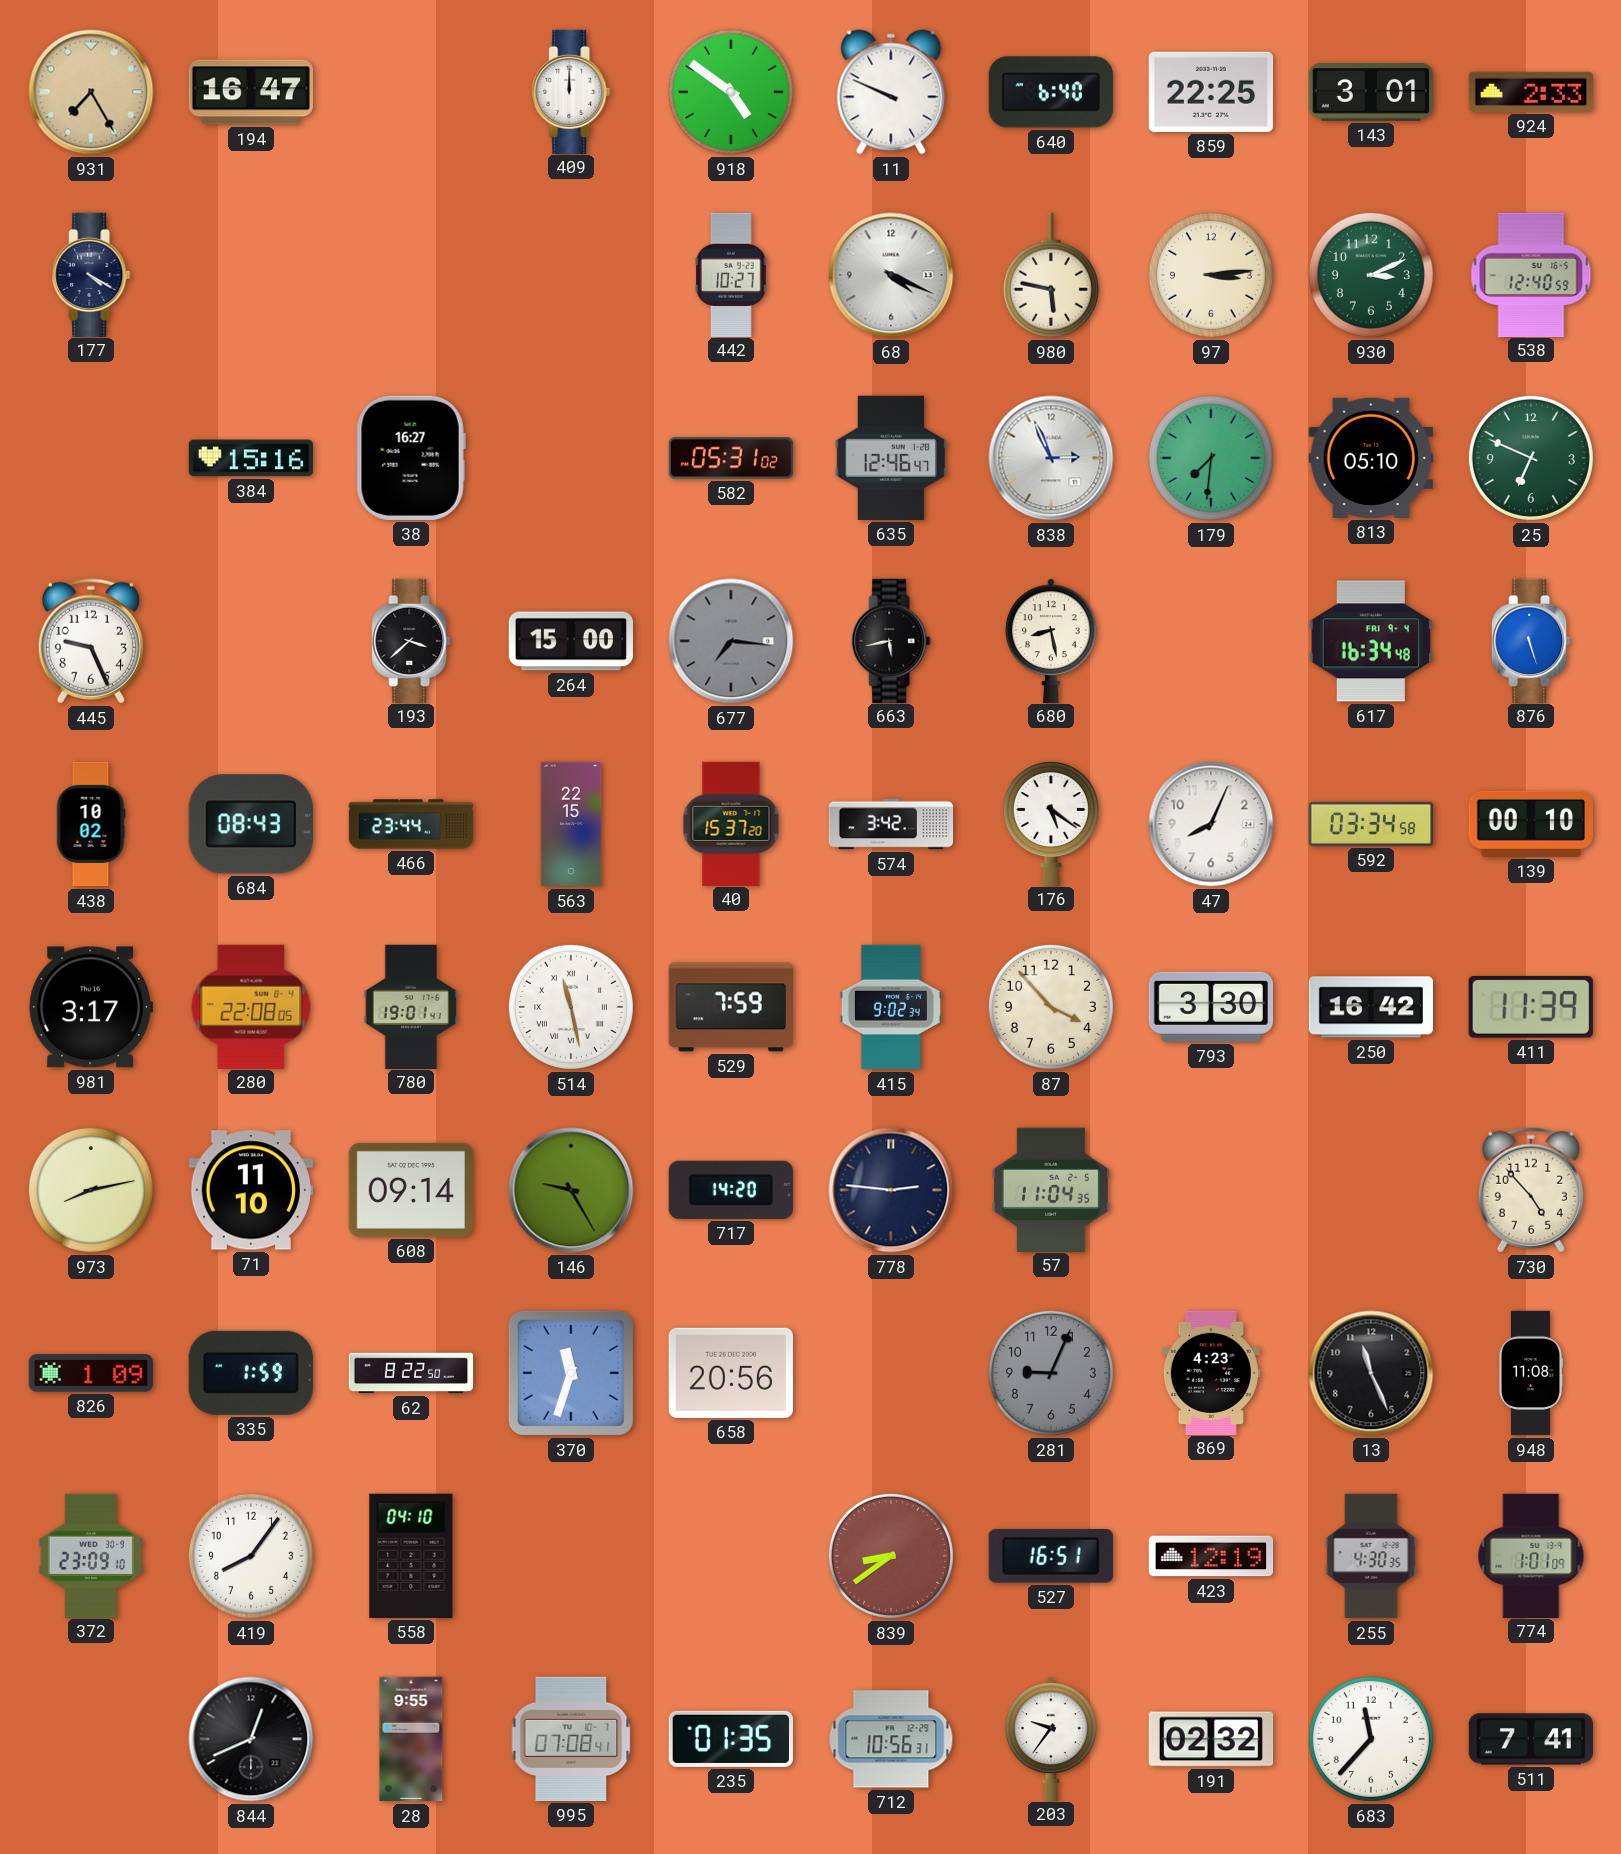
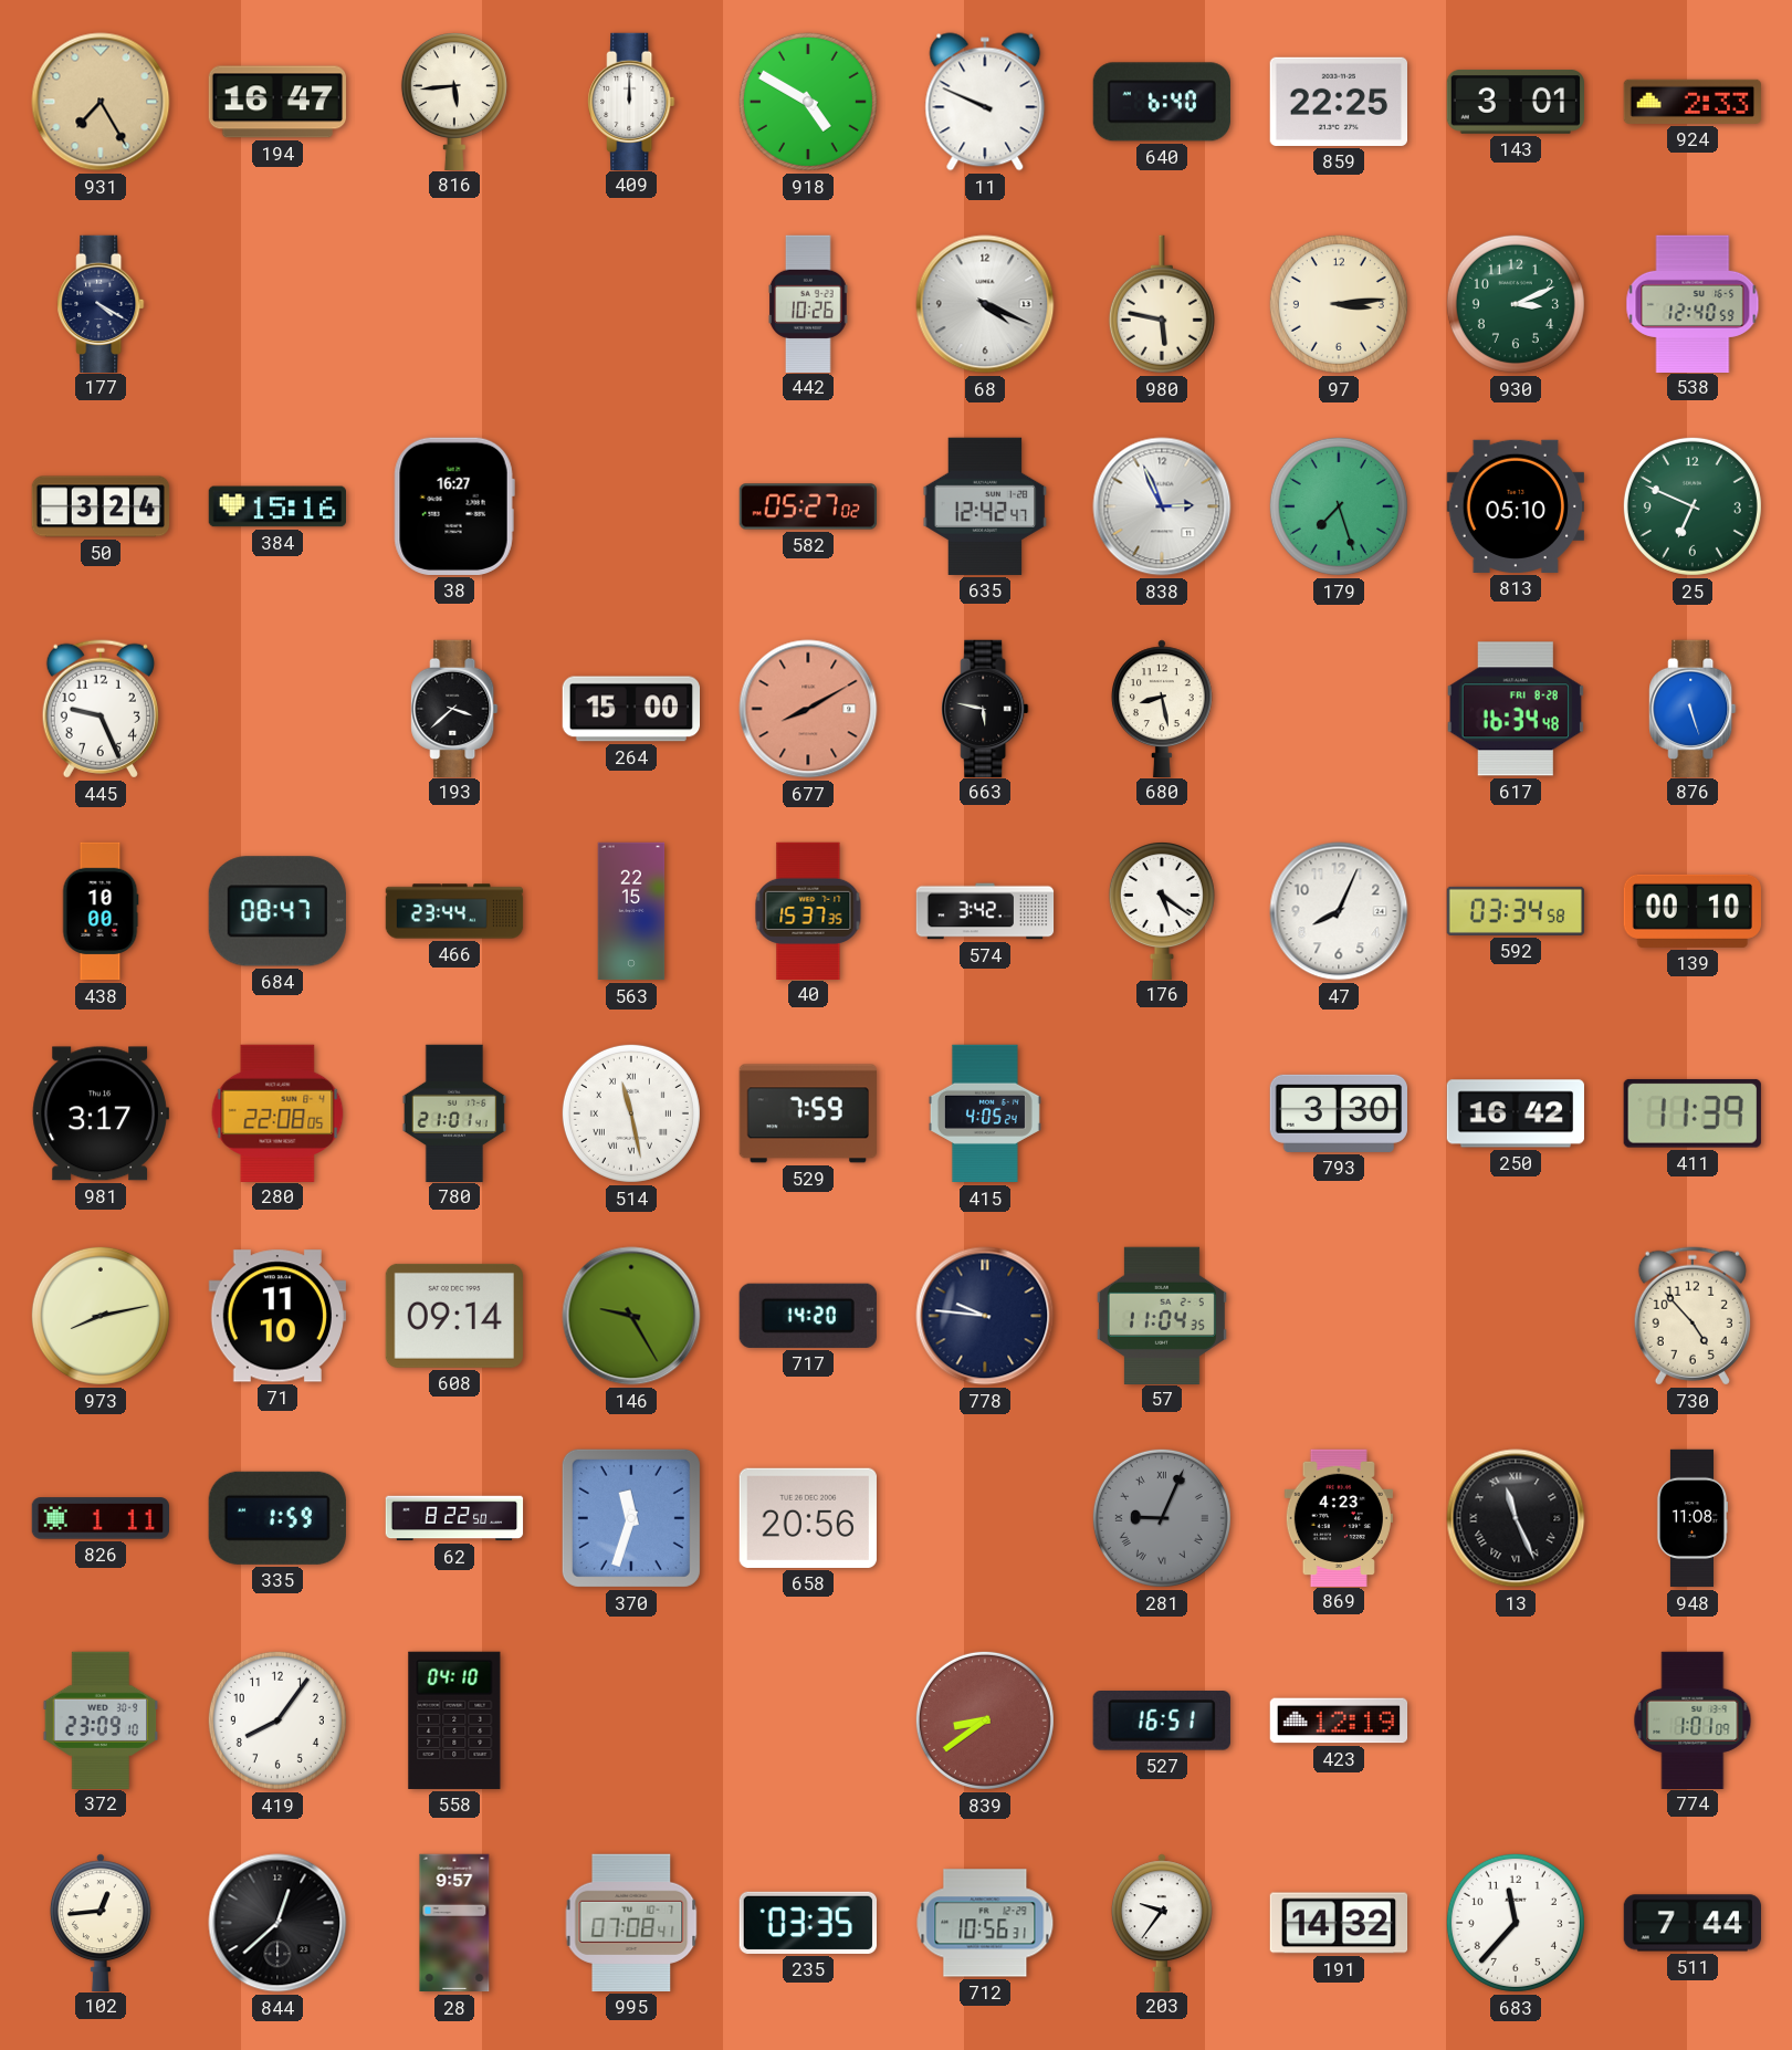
816: none -> 5:44
918: 4:51 -> 4:50
442: 10:27 -> 10:26
50: none -> 3:24
582: 05:31 -> 05:27
635: 12:46 -> 12:42
179: 7:31 -> 7:27
677: 7:16 -> 8:10
677 dial: grey -> salmon
663: 5:43 -> 5:47
617 date: FRI 9-4 -> FRI 8-28
438: 10:02 -> 10:00
684: 08:43 -> 08:47
40: 15:37:20 -> 15:37:35
780: 19:01 -> 21:01
415: 9:02 -> 4:05
87: 3:53 -> none
778: 2:46 -> 9:46
826: 1:09 -> 1:11
281 numerals: Arabic -> Roman
13 numerals: Arabic -> Roman
255: 4:30 -> none
102: none -> 12:44
844: 12:41 -> 12:38
28: 9:55 -> 9:57
235: 01:35 -> 03:35
191: 02:32 -> 14:32
511: 7:41 -> 7:44
